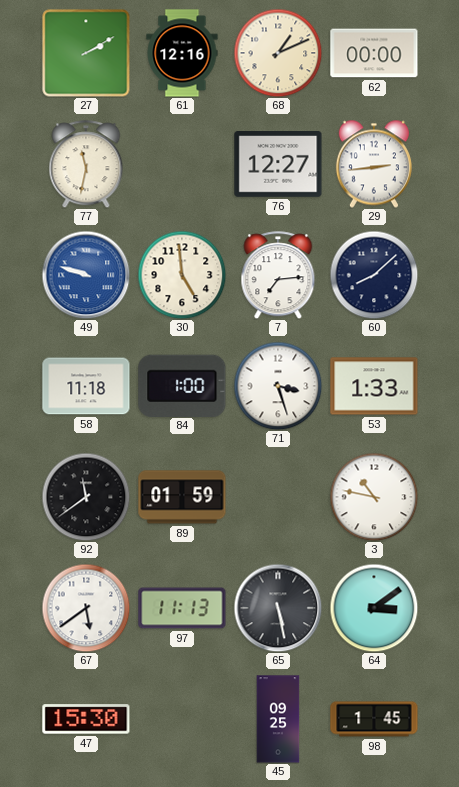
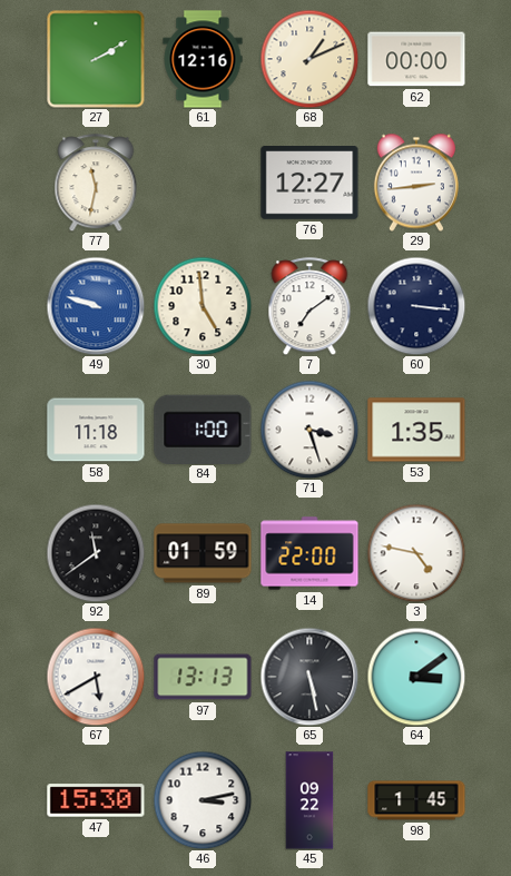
7: 7:14 -> 7:09
60: 8:08 -> 3:16
53: 1:33 -> 1:35
14: none -> 22:00
3: 10:47 -> 4:47
67: 5:39 -> 5:40
97: 11:13 -> 13:13
46: none -> 3:13
45: 09:25 -> 09:22
